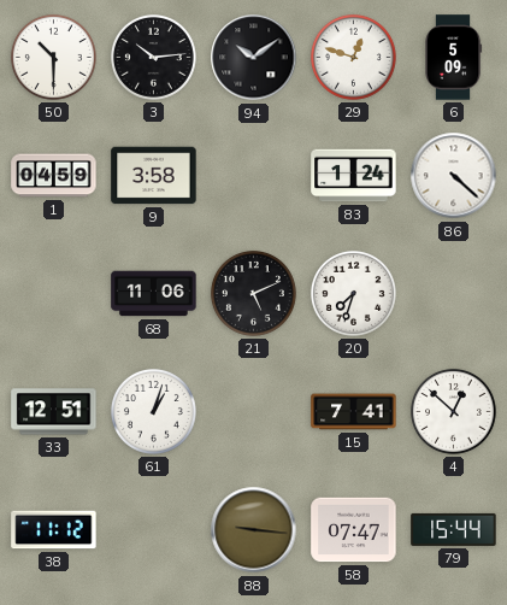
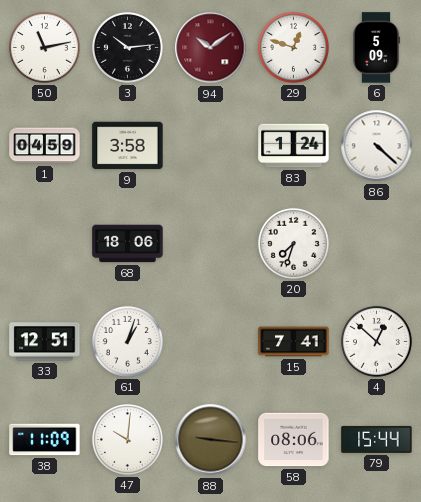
50: 10:30 -> 11:13
94 dial: black -> burgundy
68: 11:06 -> 18:06
21: 5:11 -> none
38: 11:12 -> 11:09
47: none -> 10:01
58: 07:47 -> 08:06
